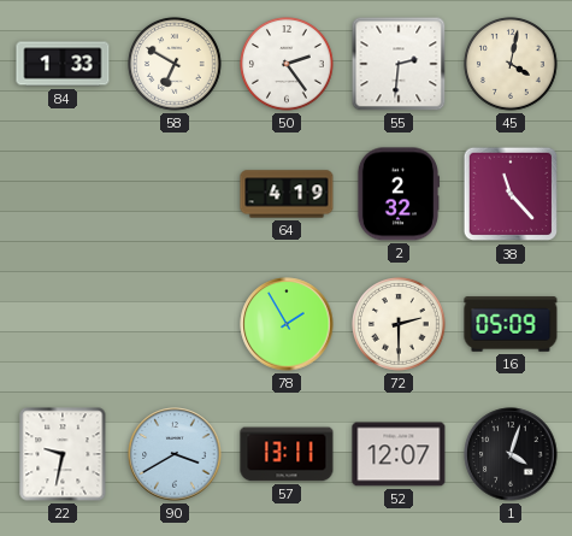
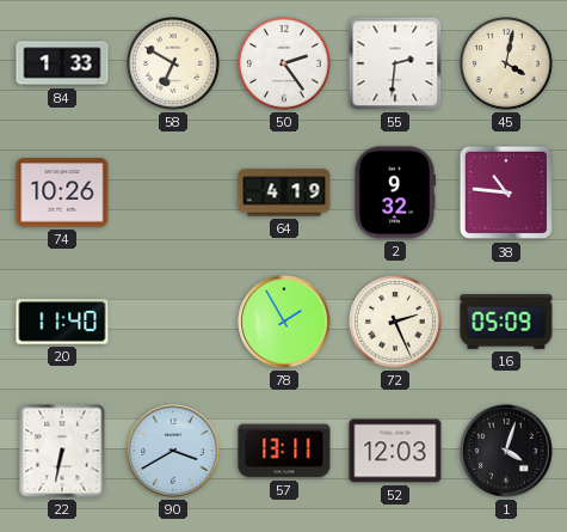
74: none -> 10:26
2: 2:32 -> 9:32
38: 11:23 -> 10:46
20: none -> 11:40
72: 2:30 -> 2:26
22: 9:32 -> 6:32
52: 12:07 -> 12:03
